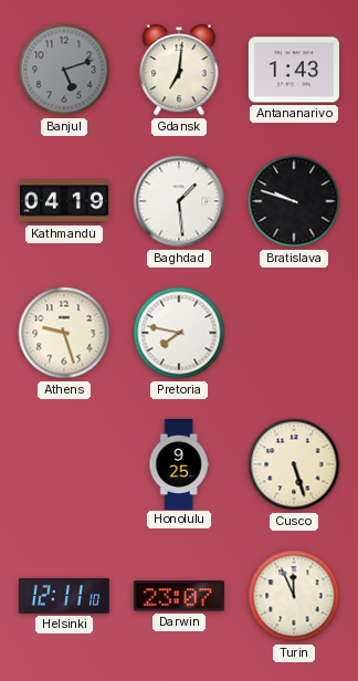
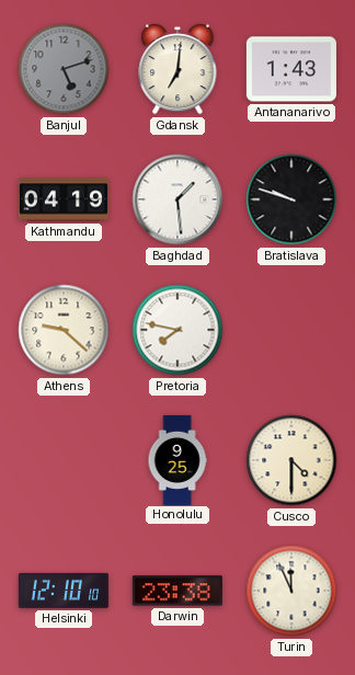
Athens: 9:27 -> 9:22
Cusco: 5:27 -> 4:30
Helsinki: 12:11 -> 12:10
Darwin: 23:07 -> 23:38
